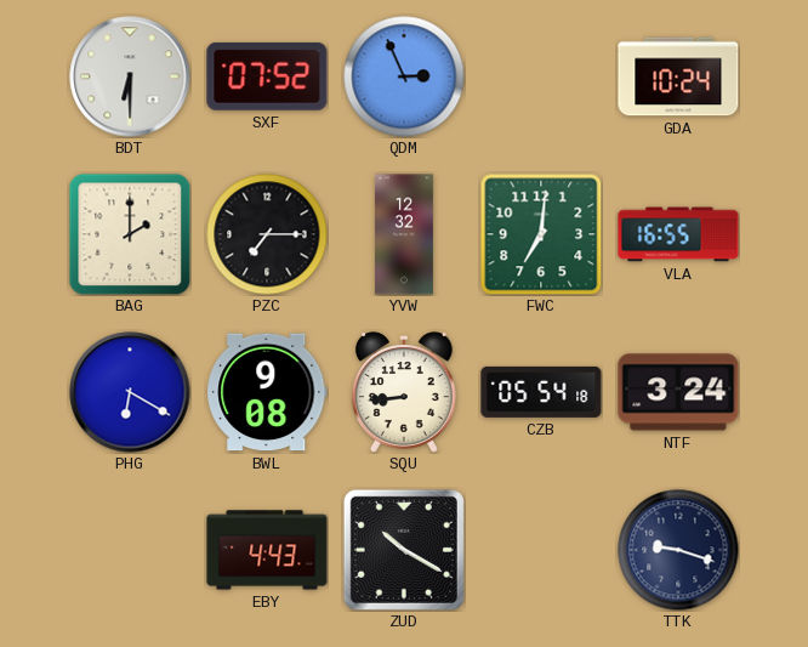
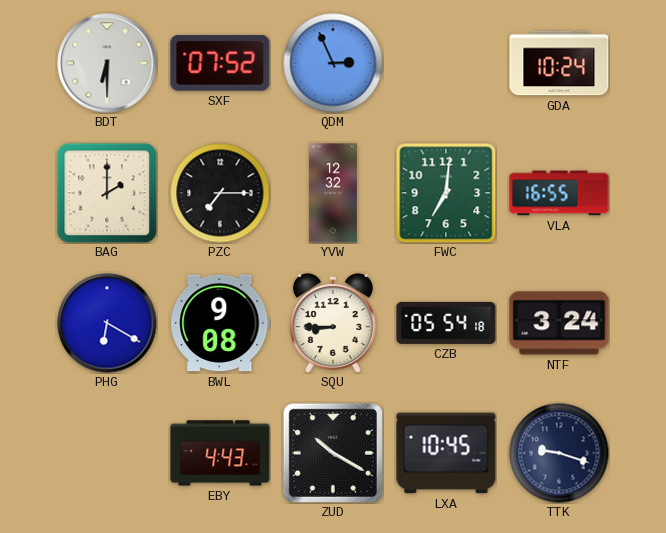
SQU: 8:44 -> 8:45
LXA: none -> 10:45
